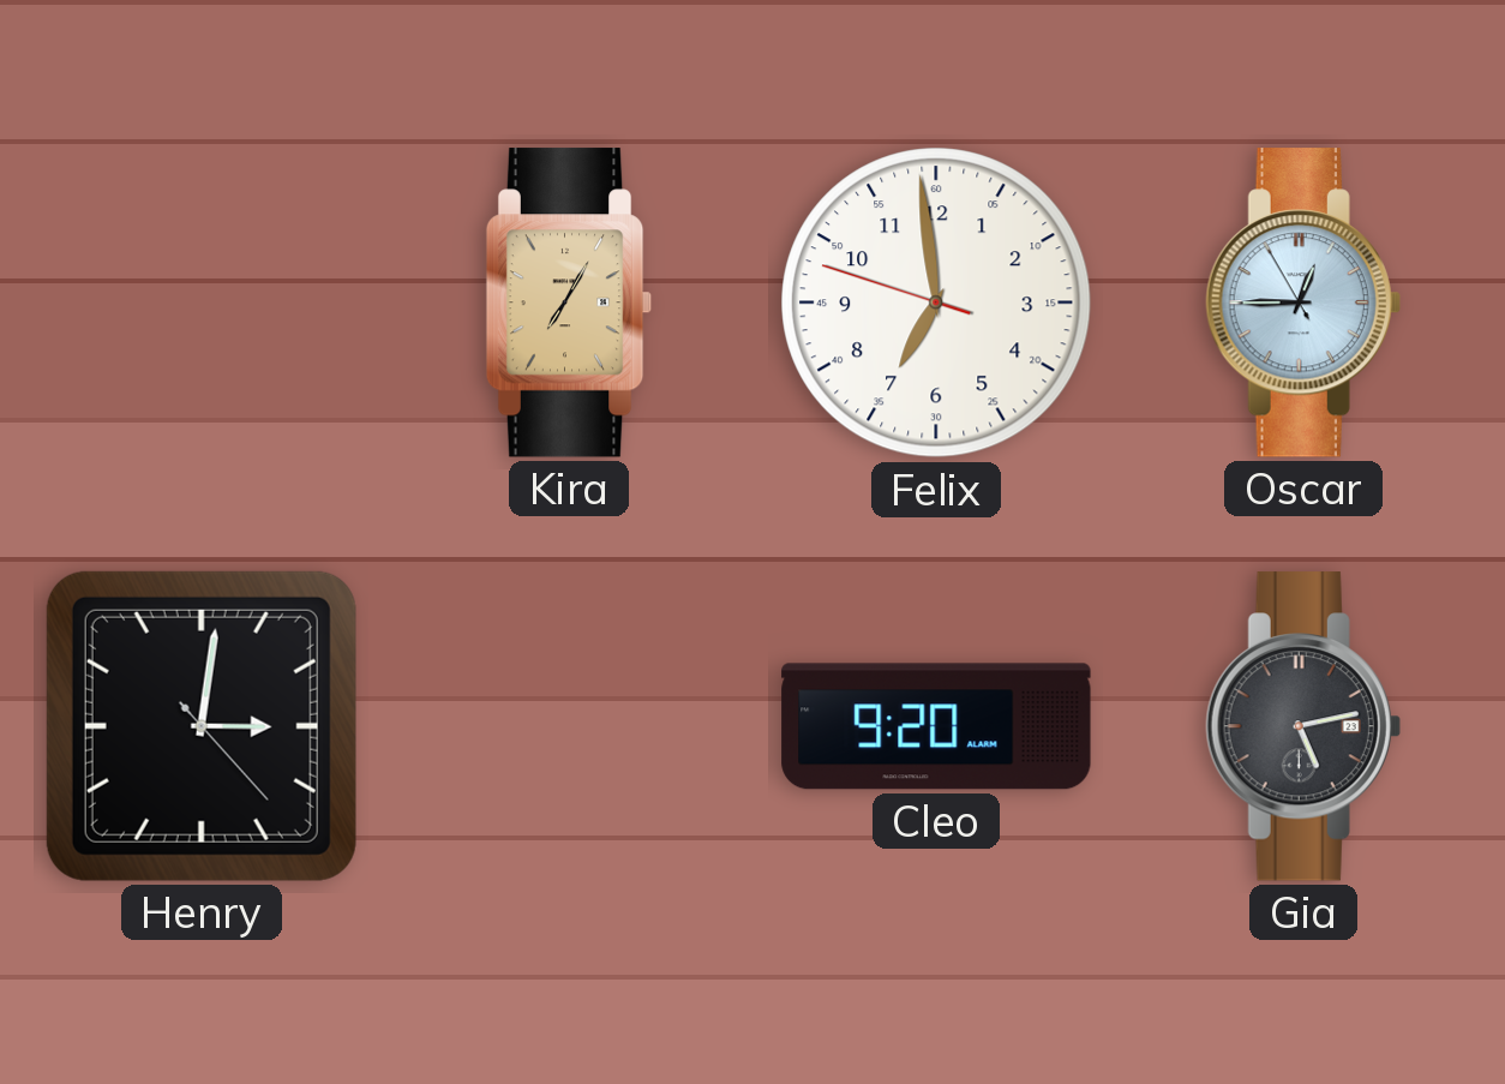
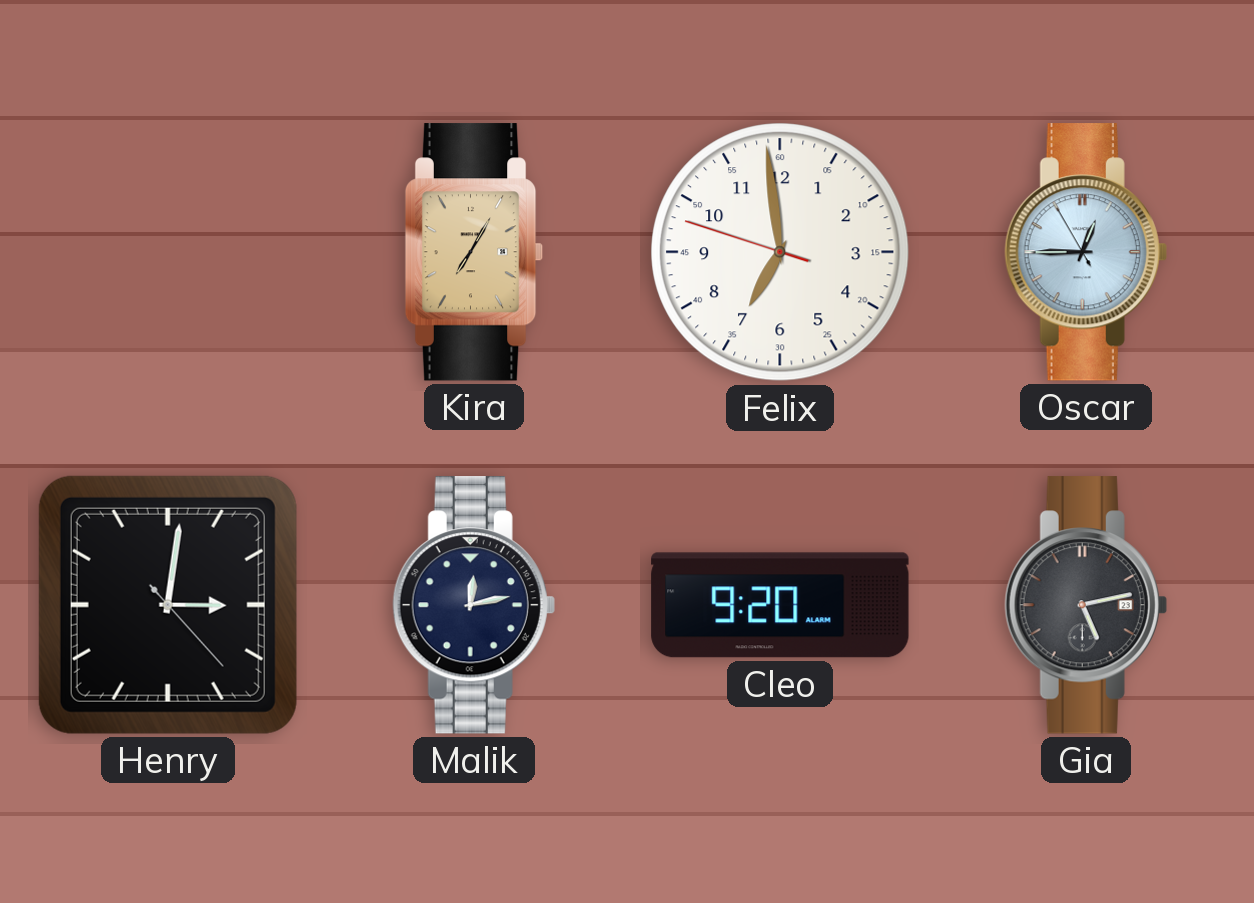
Malik: none -> 12:13
